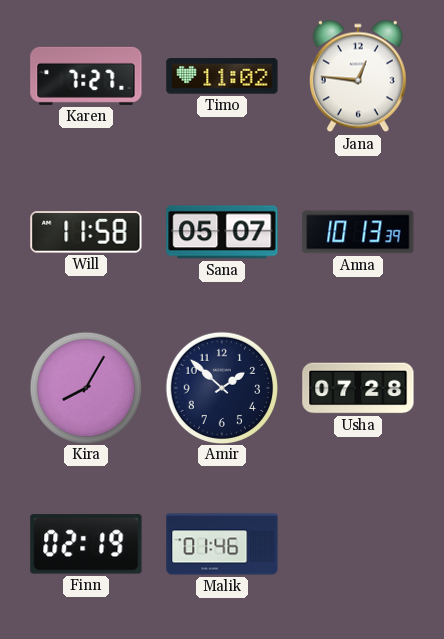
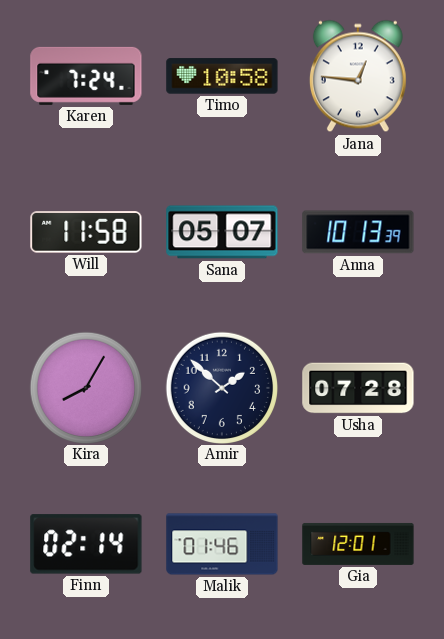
Karen: 7:27 -> 7:24
Timo: 11:02 -> 10:58
Finn: 02:19 -> 02:14
Gia: none -> 12:01
